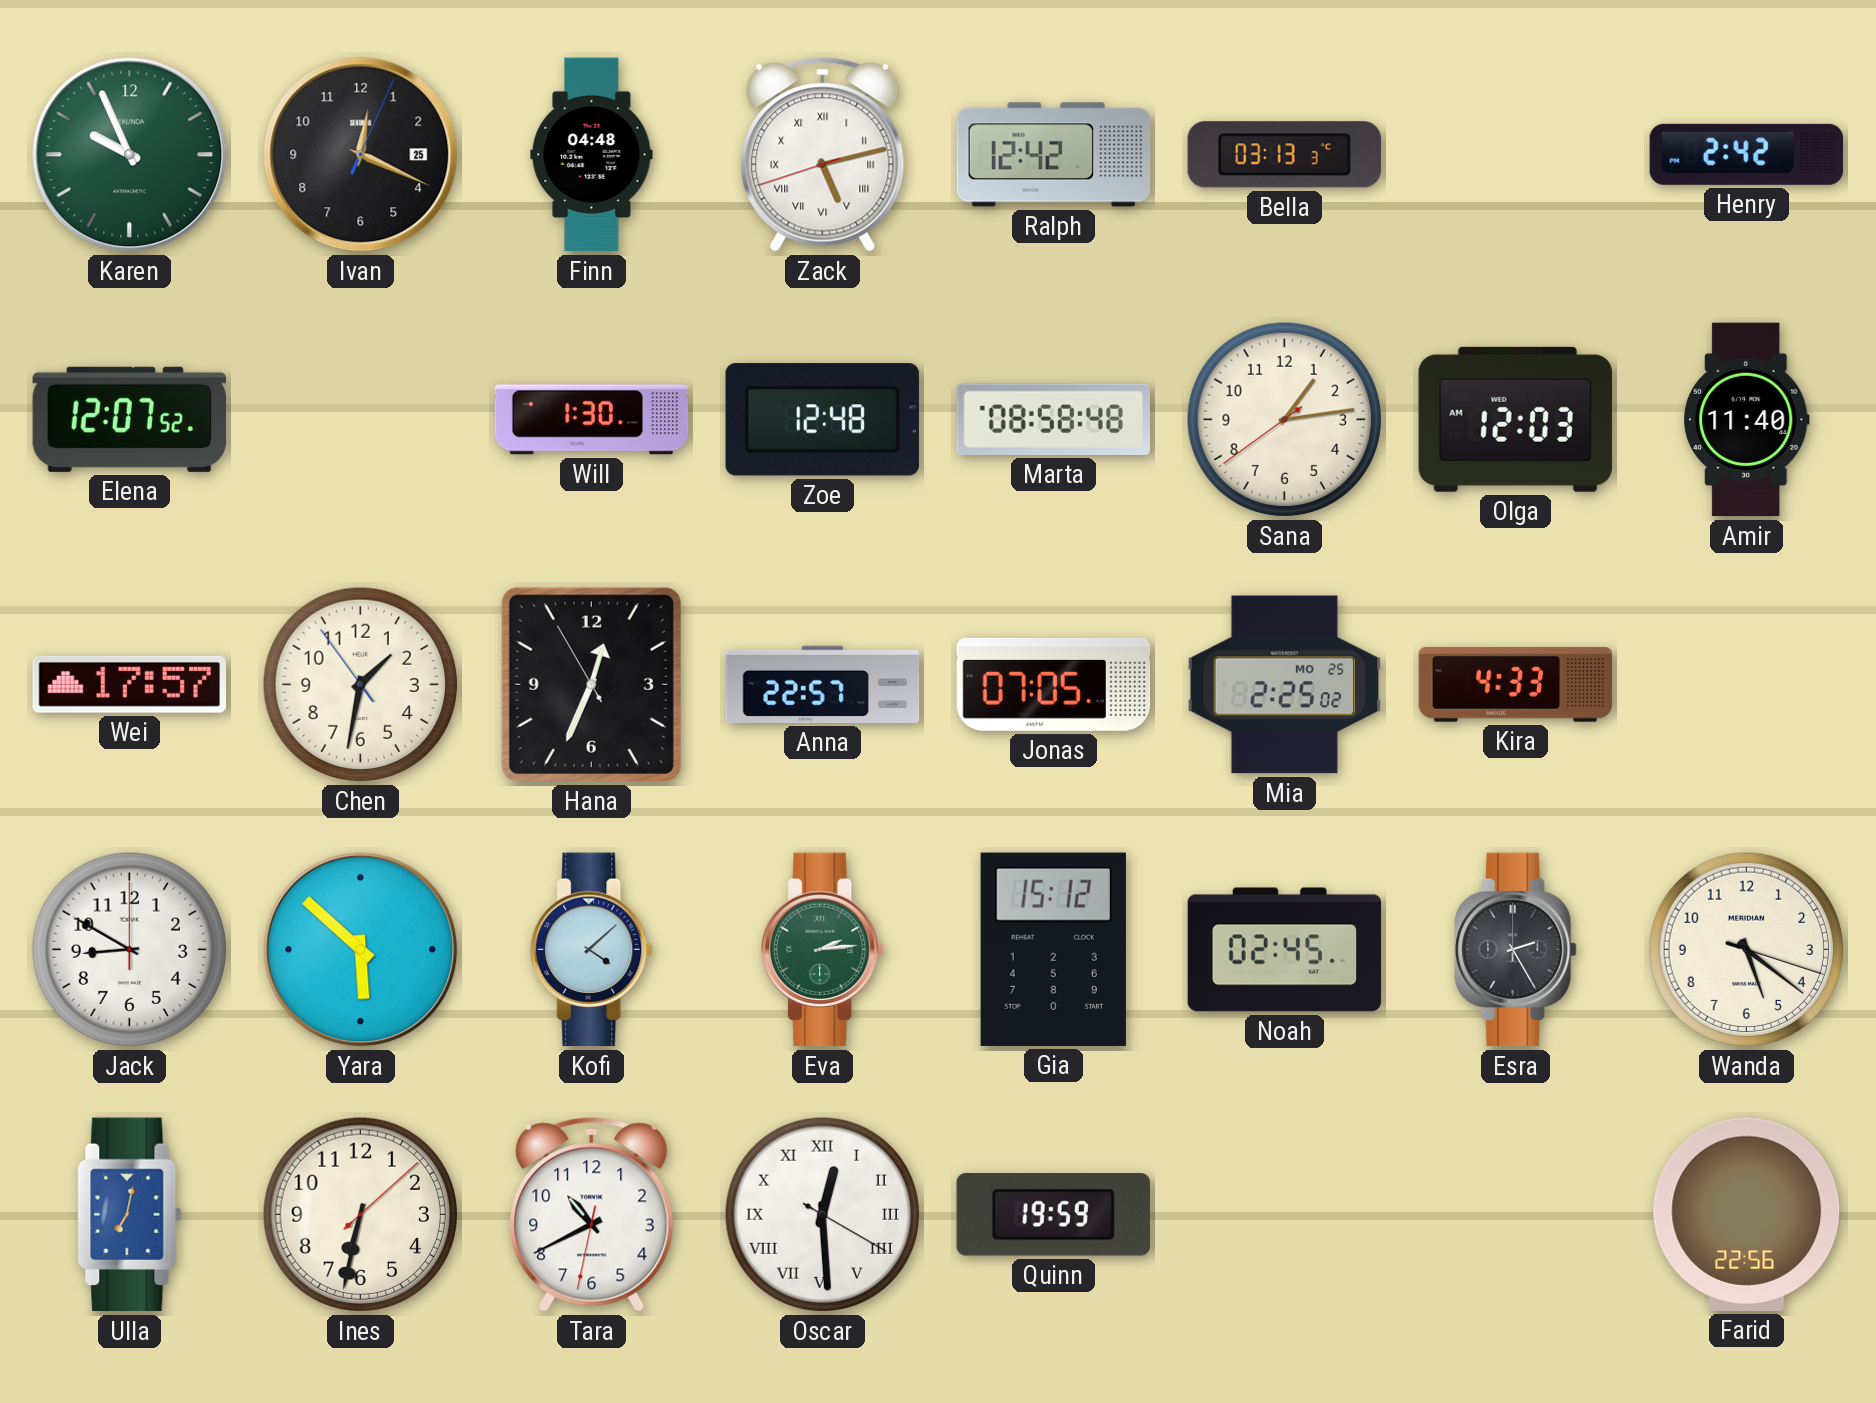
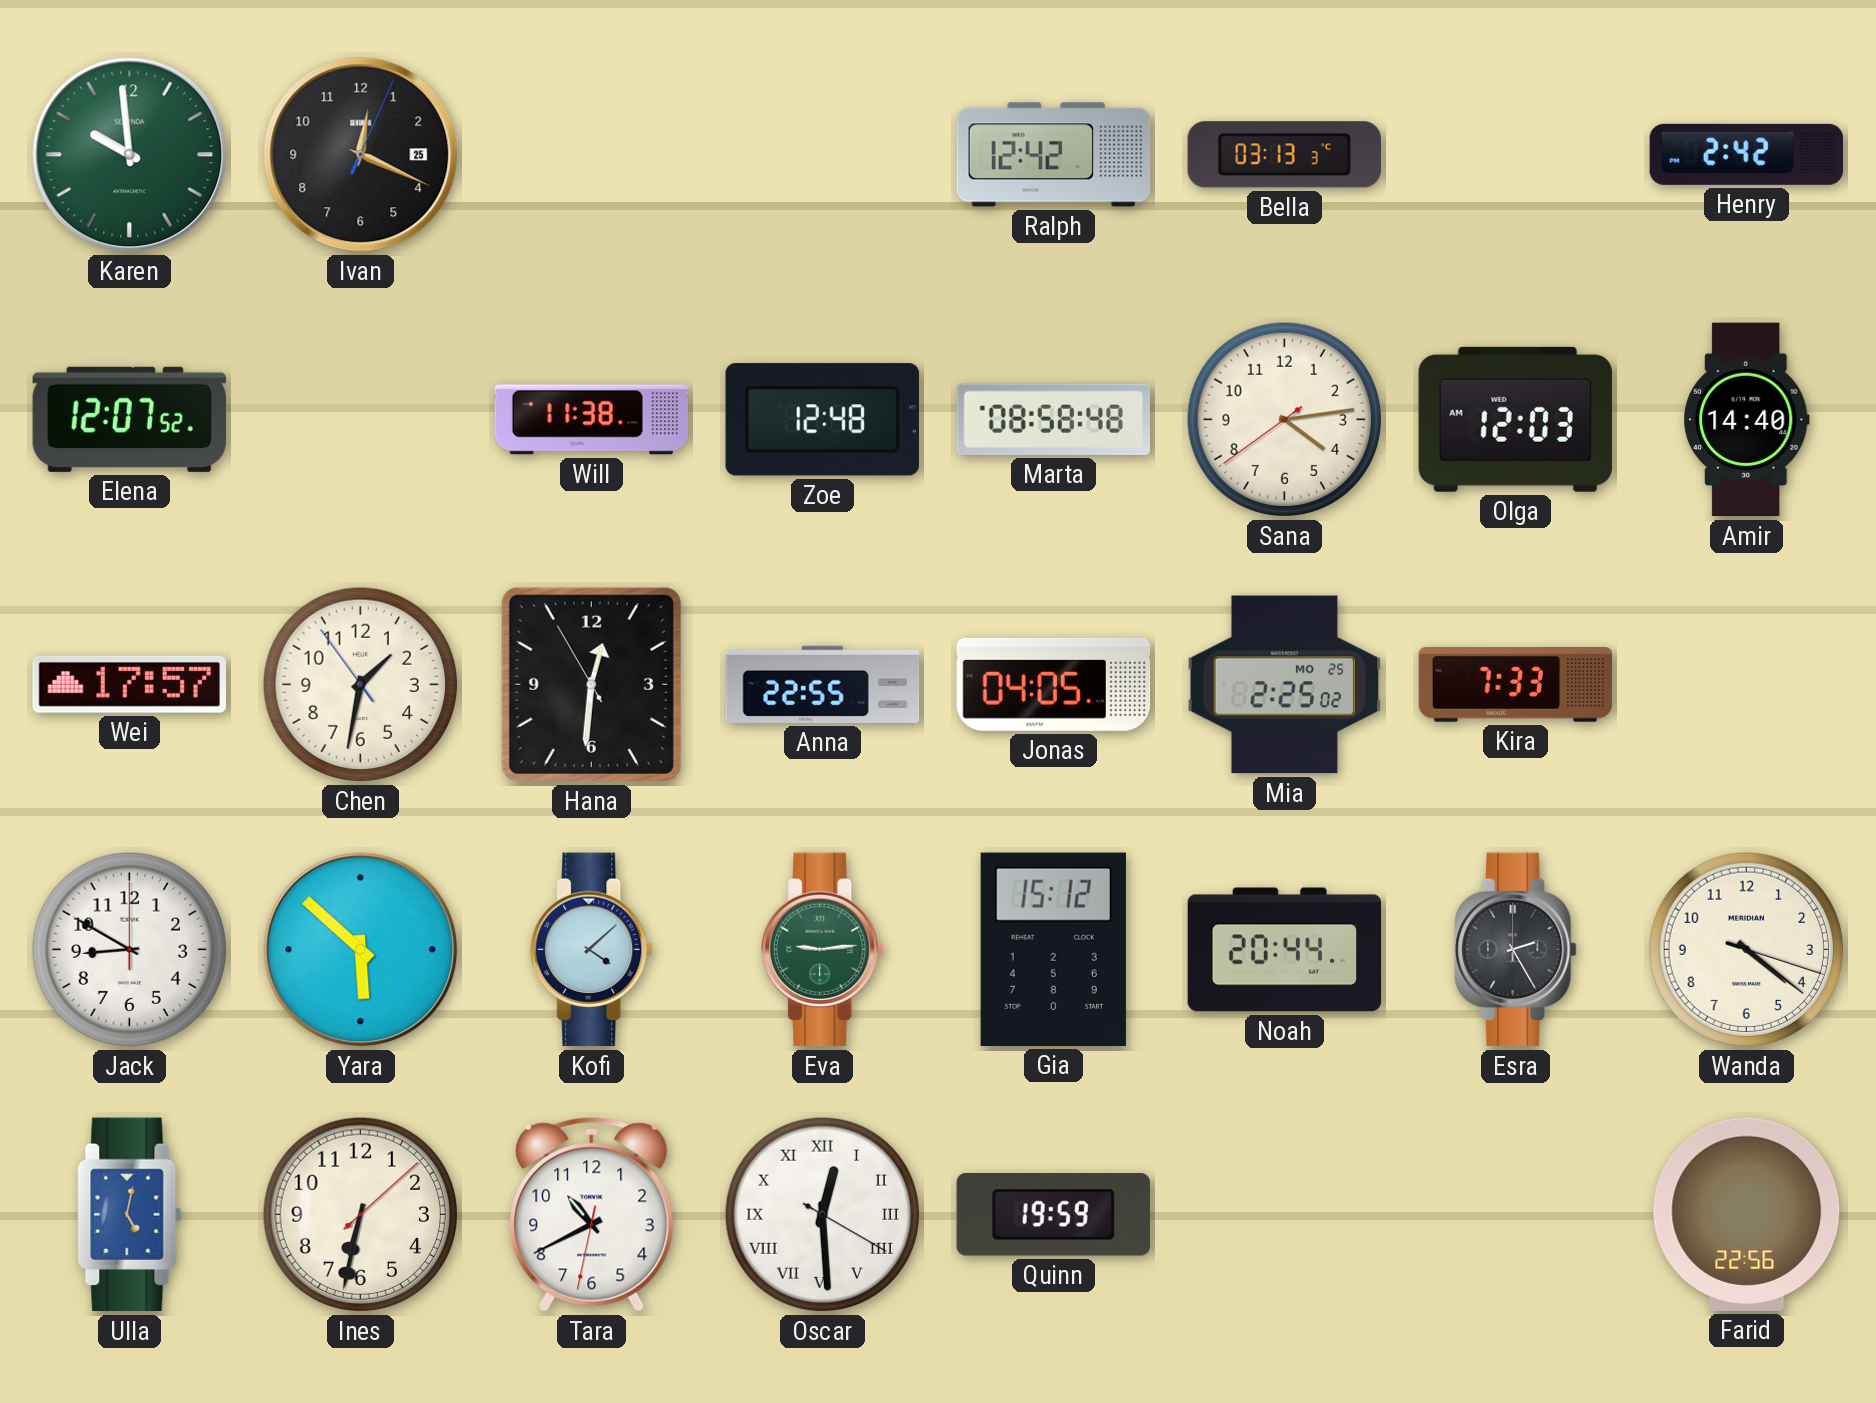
Karen: 9:56 -> 9:59
Finn: 04:48 -> none
Zack: 5:12 -> none
Will: 1:30 -> 11:38
Sana: 1:13 -> 4:13
Amir: 11:40 -> 14:40
Hana: 12:33 -> 12:30
Anna: 22:57 -> 22:55
Jonas: 07:05 -> 04:05
Kira: 4:33 -> 7:33
Eva: 2:14 -> 9:14
Noah: 02:45 -> 20:44
Wanda: 5:21 -> 4:21
Ulla: 7:02 -> 5:02
